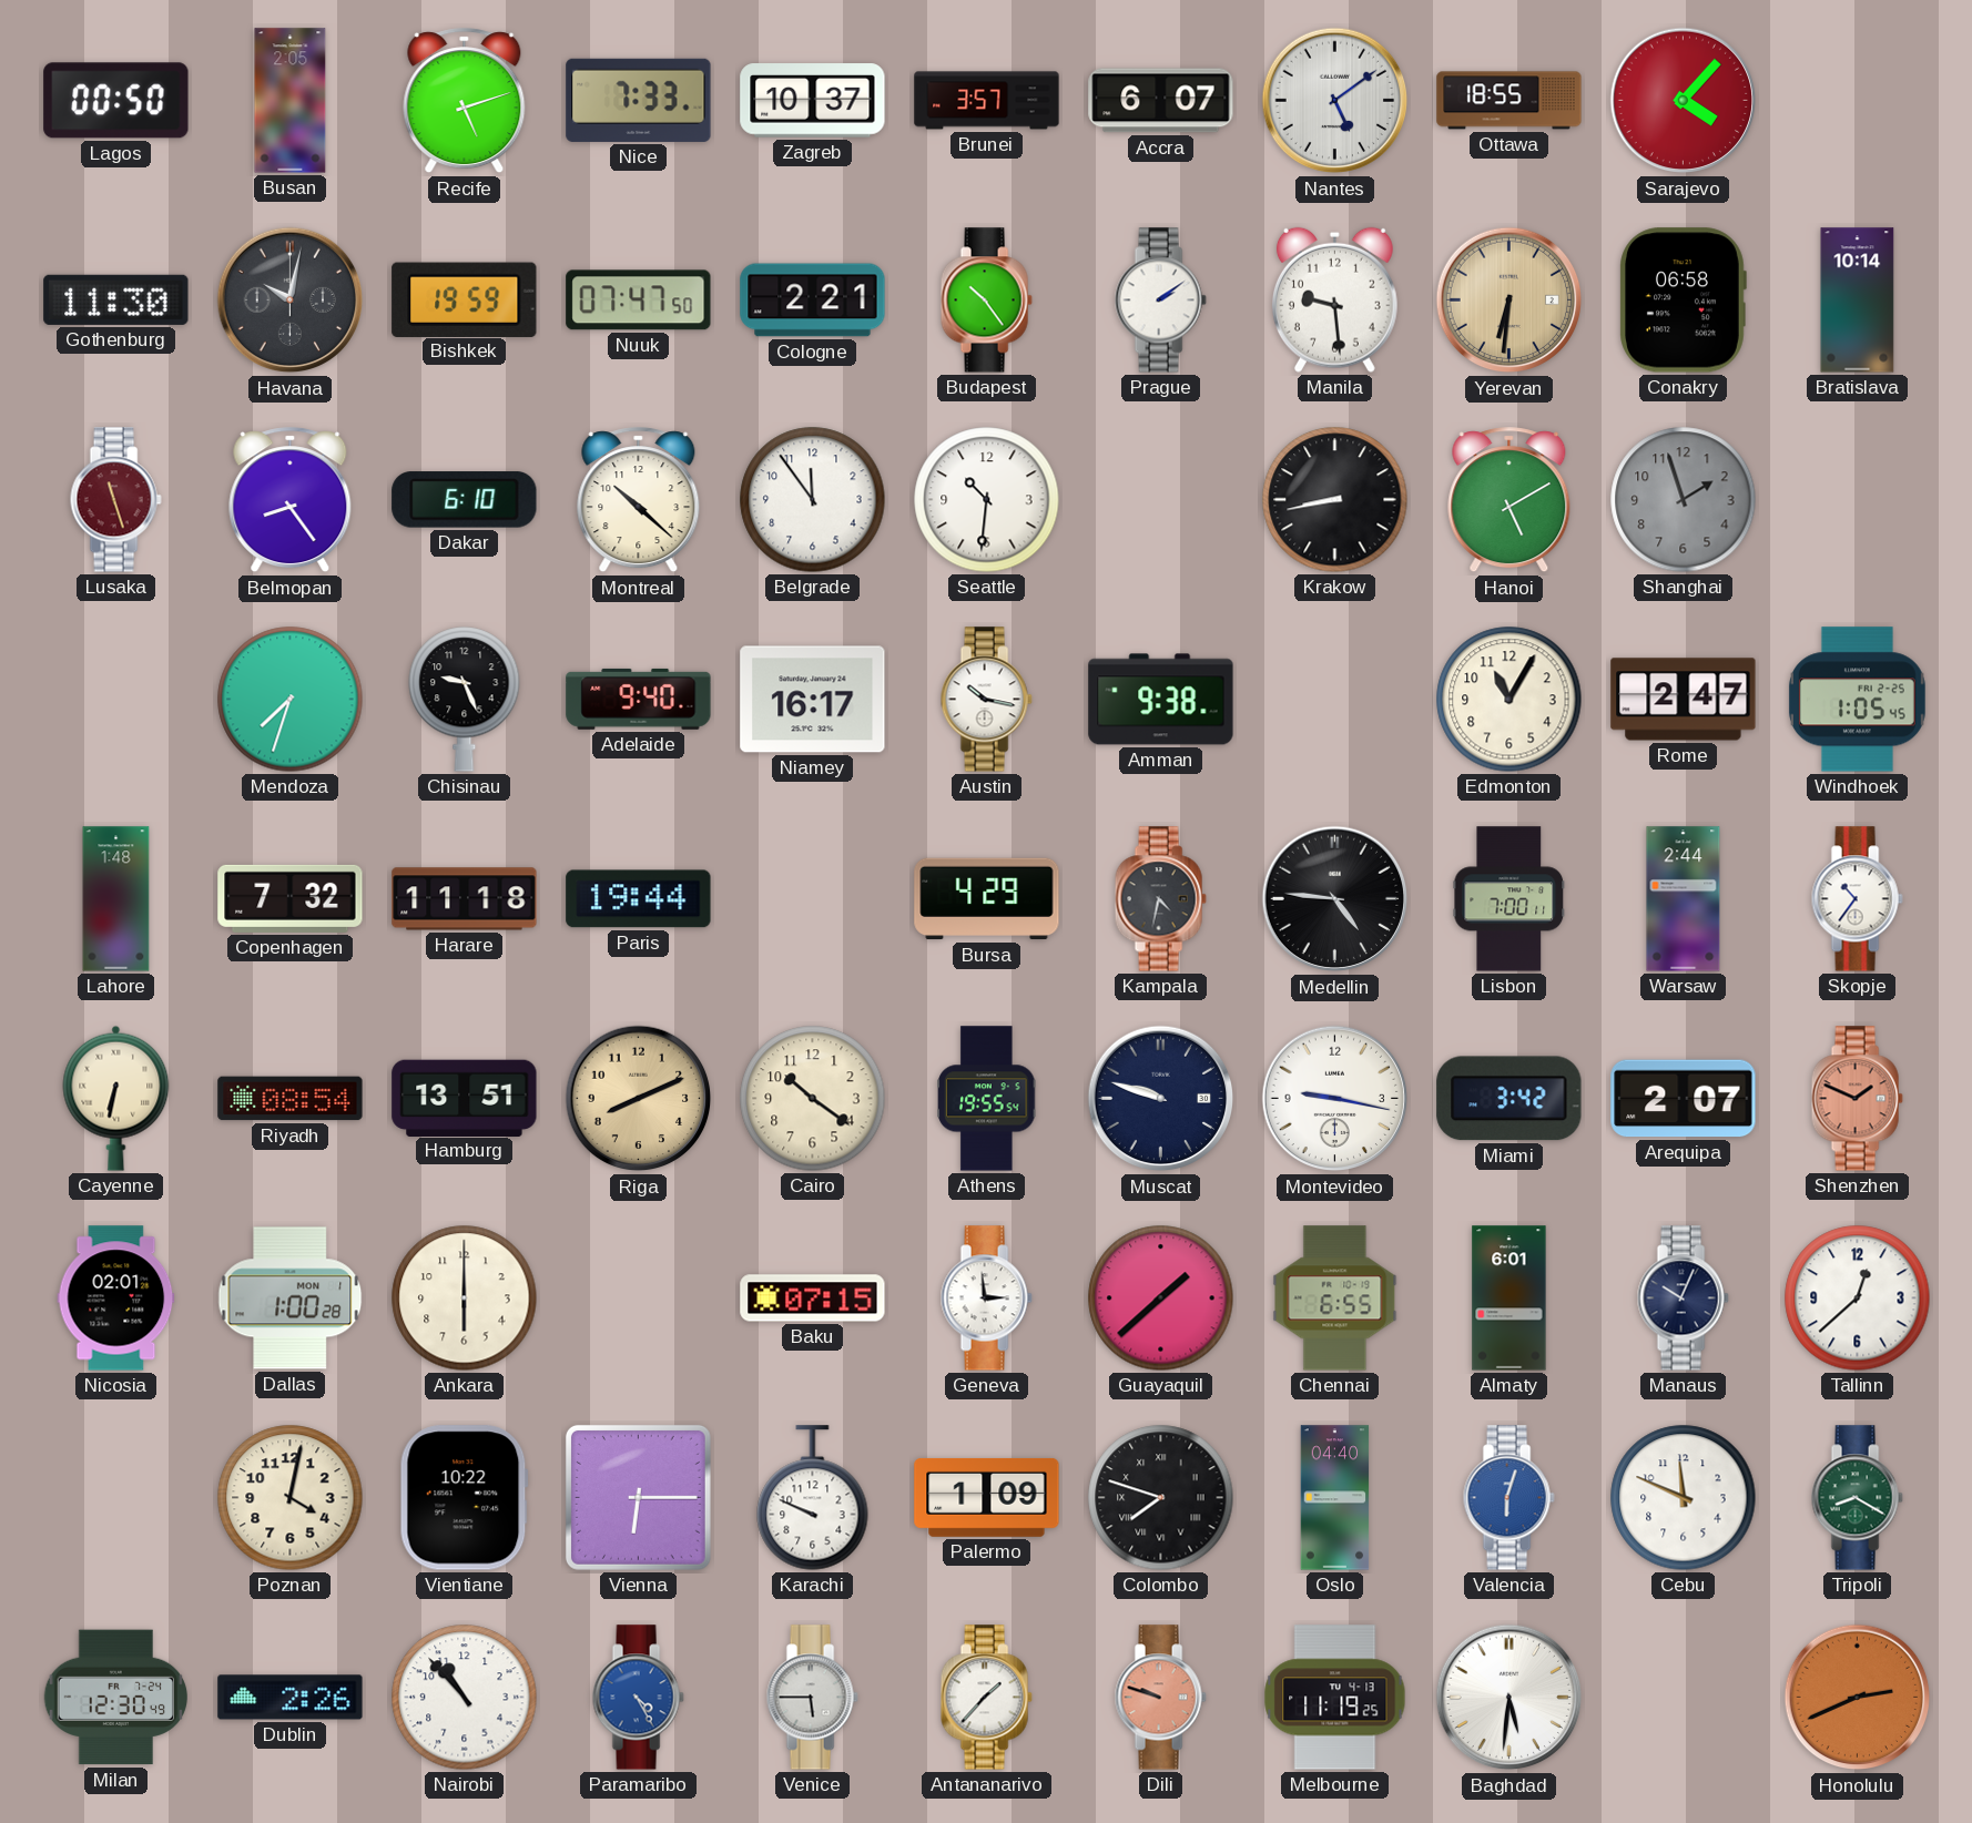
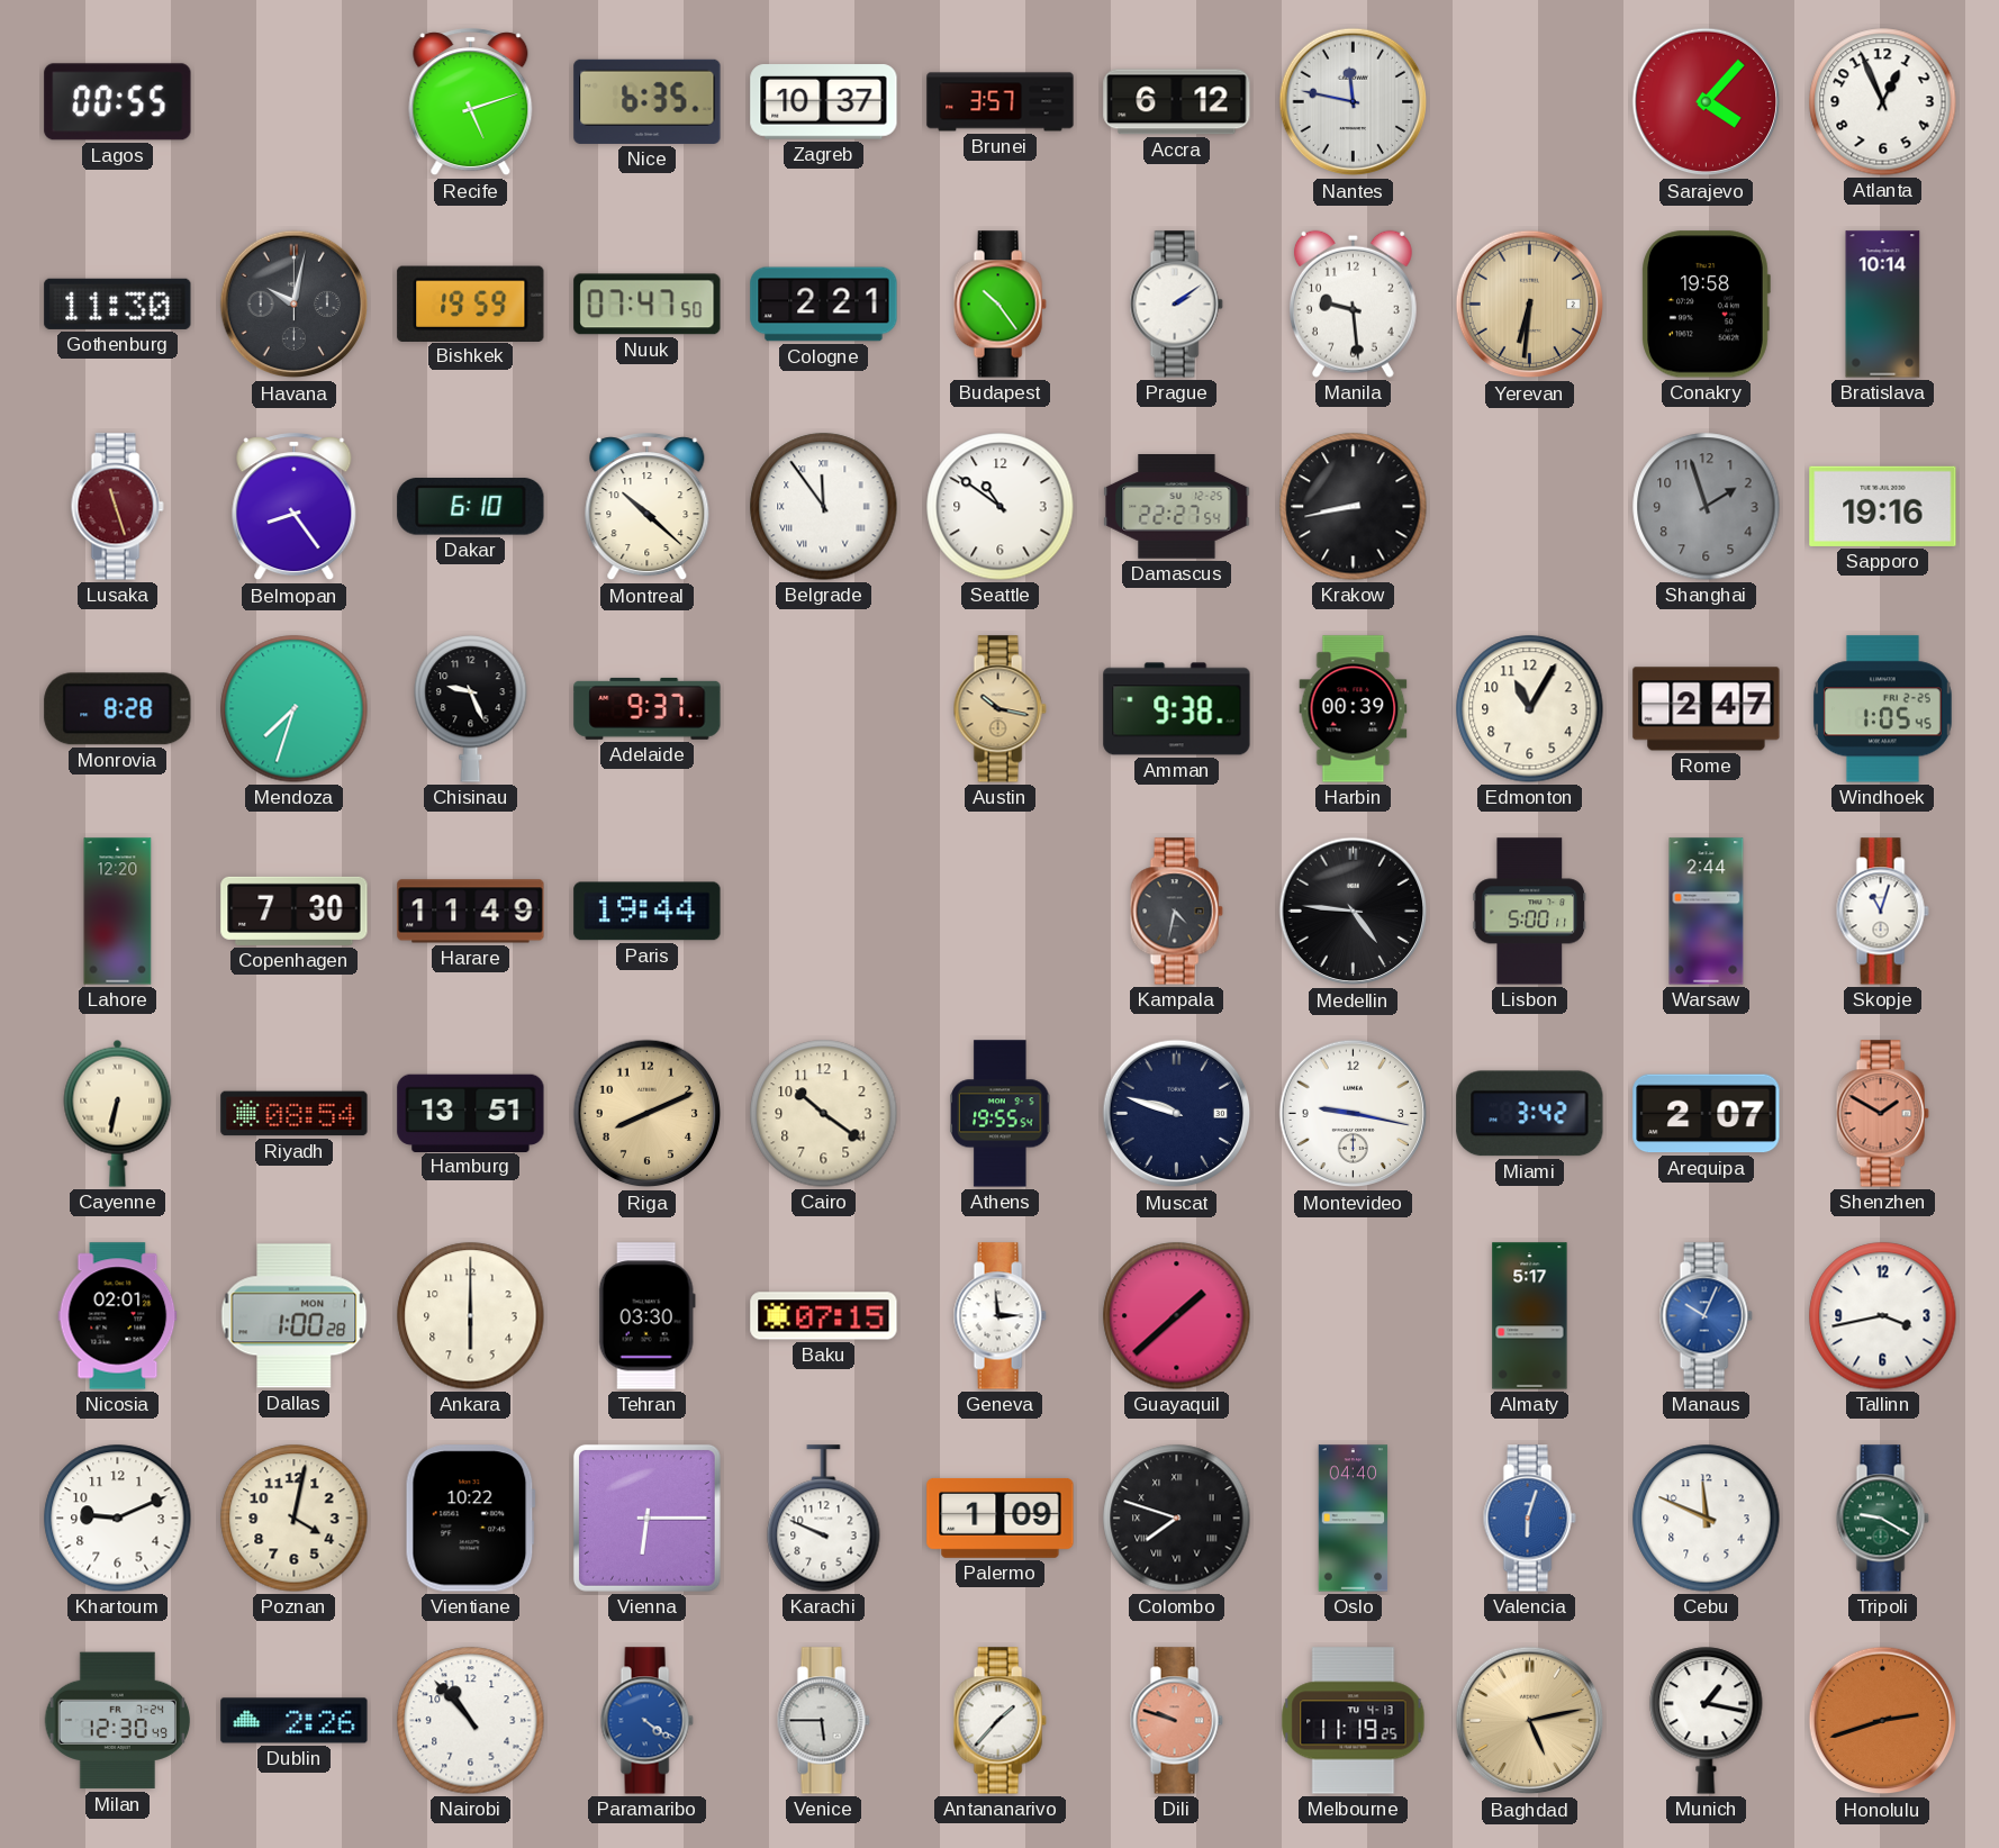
Lagos: 00:50 -> 00:55
Busan: 2:05 -> none
Nice: 7:33 -> 6:35
Accra: 6:07 -> 6:12
Nantes: 5:09 -> 11:47
Ottawa: 18:55 -> none
Atlanta: none -> 12:56
Conakry: 06:58 -> 19:58
Belgrade numerals: Arabic -> Roman
Seattle: 10:31 -> 10:51
Damascus: none -> 22:27
Hanoi: 5:10 -> none
Sapporo: none -> 19:16
Monrovia: none -> 8:28
Adelaide: 9:40 -> 9:37
Niamey: 16:17 -> none
Austin dial: white -> champagne
Harbin: none -> 00:39
Lahore: 1:48 -> 12:20
Copenhagen: 7:32 -> 7:30
Harare: 11:18 -> 11:49
Bursa: 4:29 -> none
Lisbon: 7:00 -> 5:00
Skopje: 10:36 -> 11:03
Shenzhen: 1:49 -> 1:50
Tehran: none -> 03:30
Chennai: 6:55 -> none
Almaty: 6:01 -> 5:17
Manaus dial: navy -> blue
Tallinn: 12:38 -> 3:43
Khartoum: none -> 9:11
Tripoli: 8:20 -> 9:20
Paramaribo: 4:25 -> 4:21
Baghdad: 5:31 -> 5:13
Baghdad dial: white -> champagne
Munich: none -> 1:17
Honolulu: 2:41 -> 2:42
